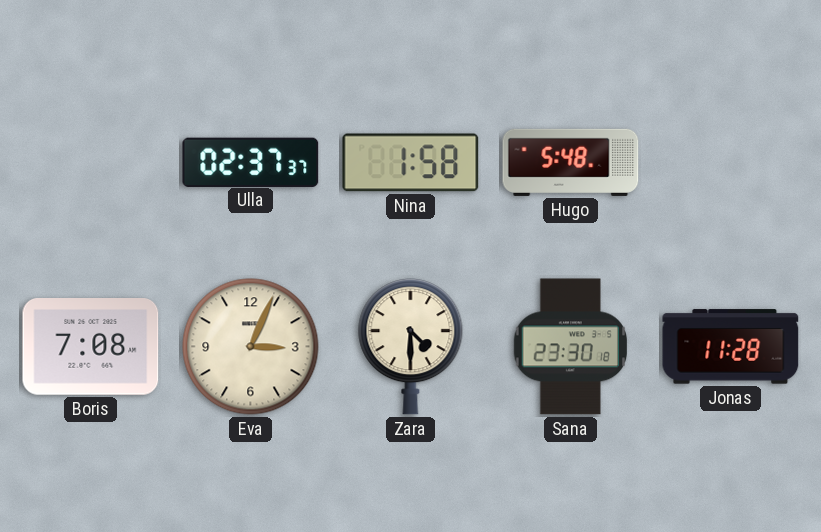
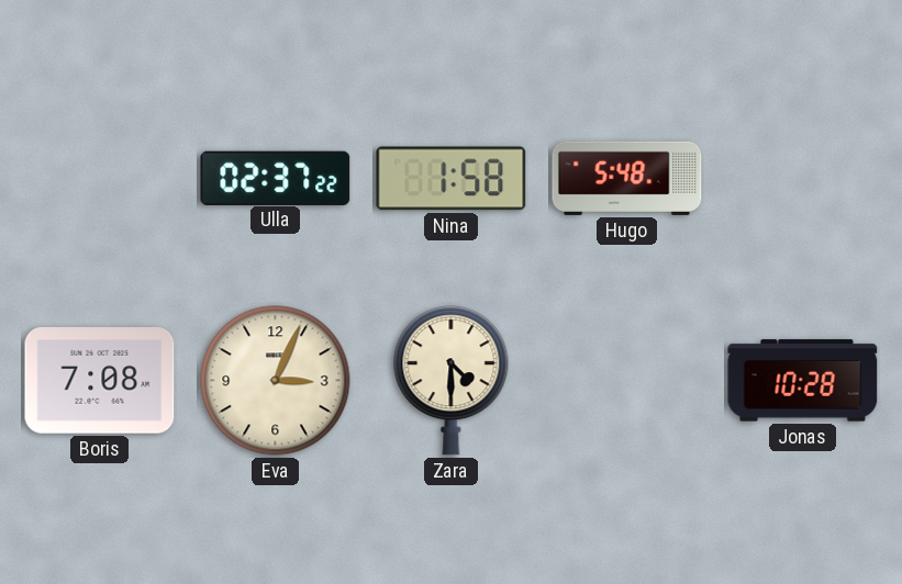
Ulla: 02:37:37 -> 02:37:22
Sana: 23:30 -> none
Jonas: 11:28 -> 10:28
